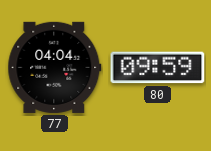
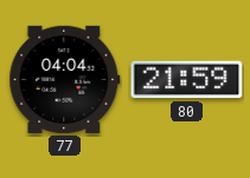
80: 09:59 -> 21:59
